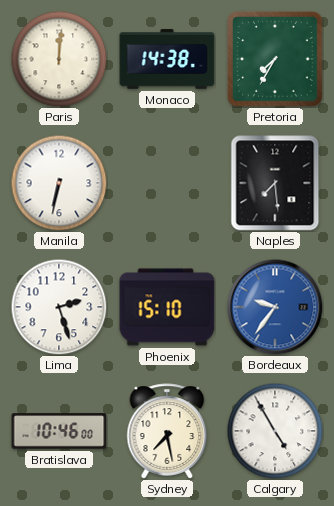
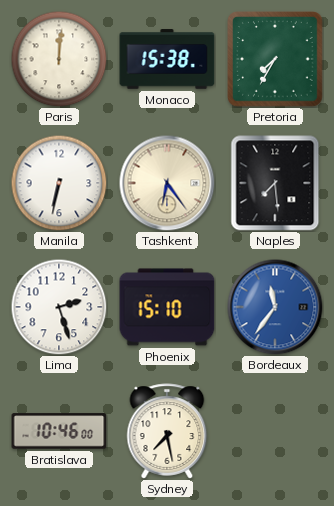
Monaco: 14:38 -> 15:38
Tashkent: none -> 6:24
Bordeaux: 9:36 -> 11:36
Calgary: 4:55 -> none
